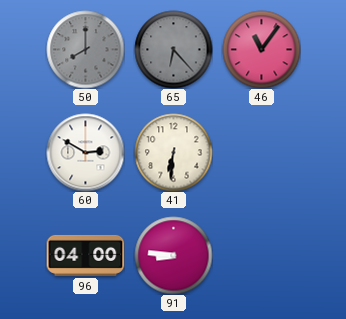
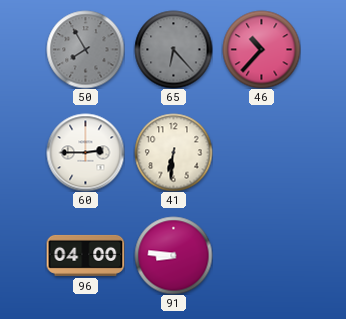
50: 8:00 -> 7:55
46: 11:06 -> 10:37
60: 2:50 -> 2:45
